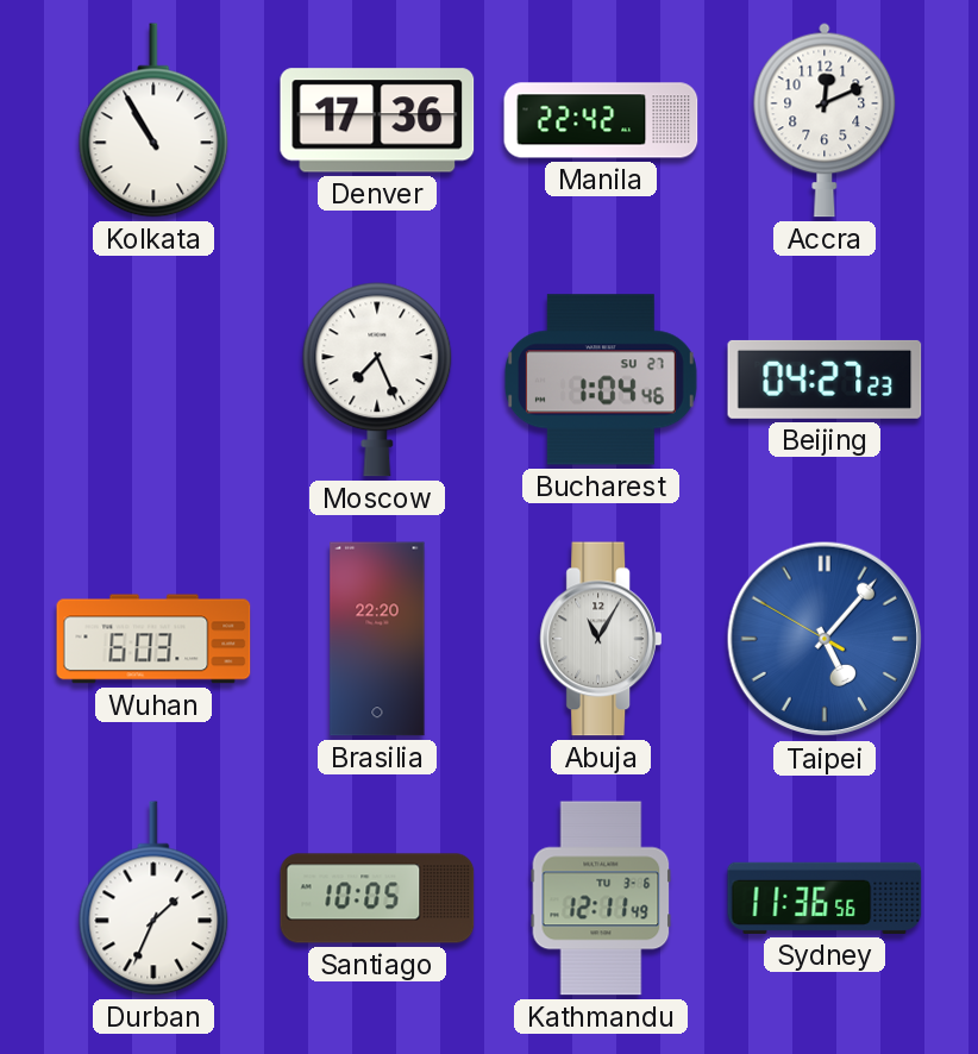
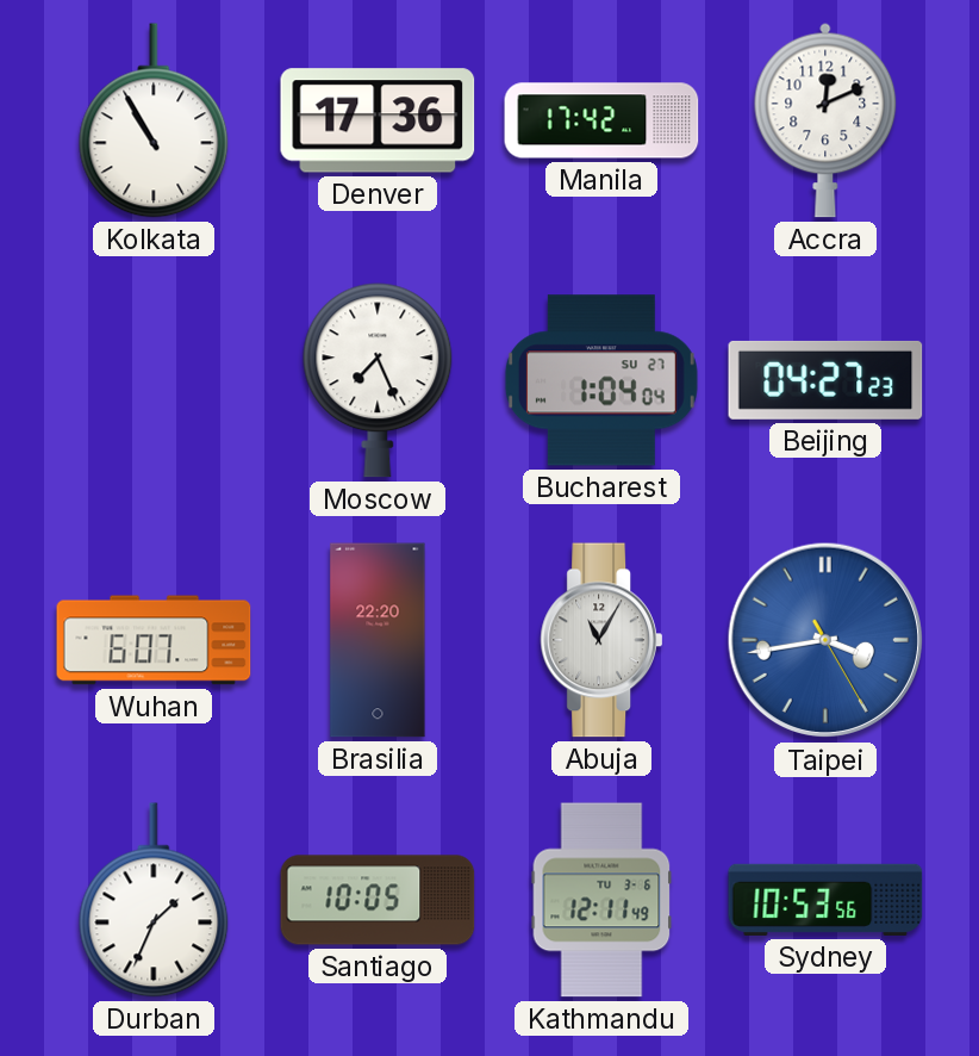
Manila: 22:42 -> 17:42
Bucharest: 1:04:46 -> 1:04:04
Wuhan: 6:03 -> 6:07
Taipei: 5:06 -> 3:43
Sydney: 11:36 -> 10:53
